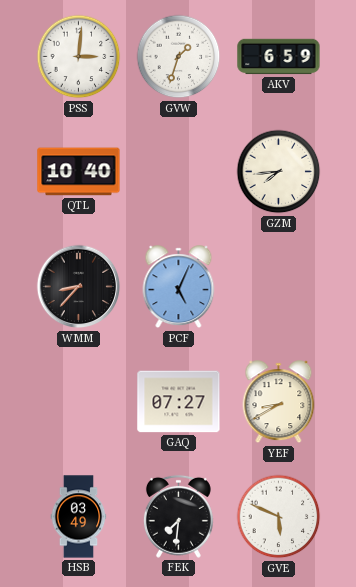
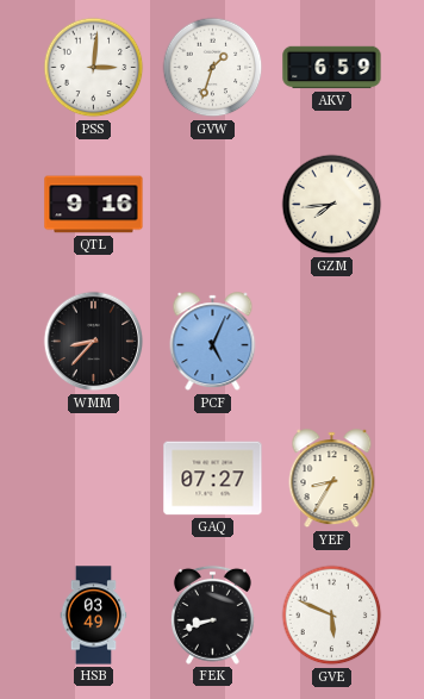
QTL: 10:40 -> 9:16
YEF: 8:40 -> 8:35
FEK: 7:31 -> 8:42
